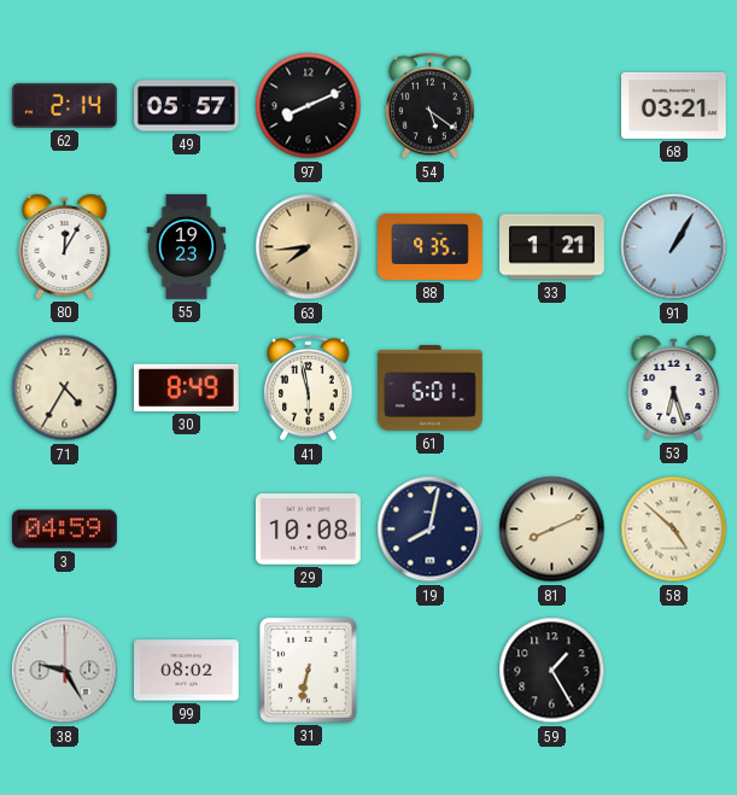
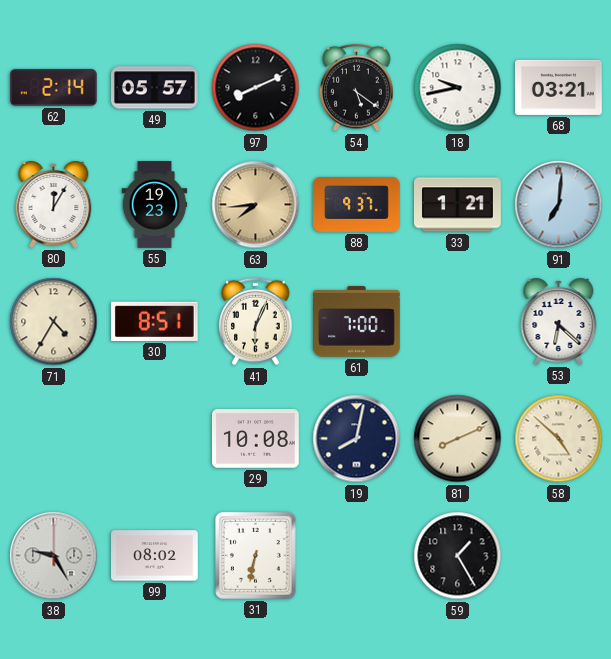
18: none -> 9:43
88: 9:35 -> 9:37
91: 1:05 -> 7:01
30: 8:49 -> 8:51
41: 5:58 -> 6:04
61: 6:01 -> 7:00
53: 6:27 -> 6:22
3: 04:59 -> none
